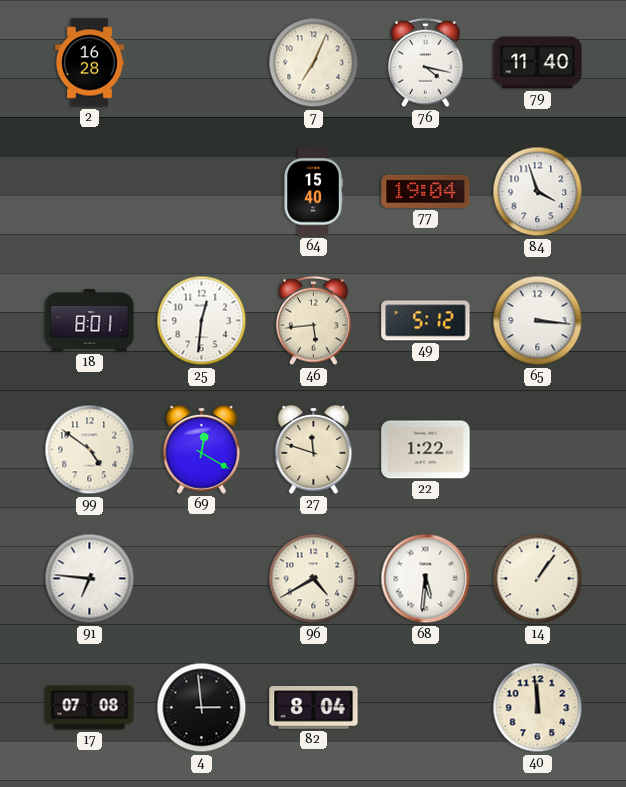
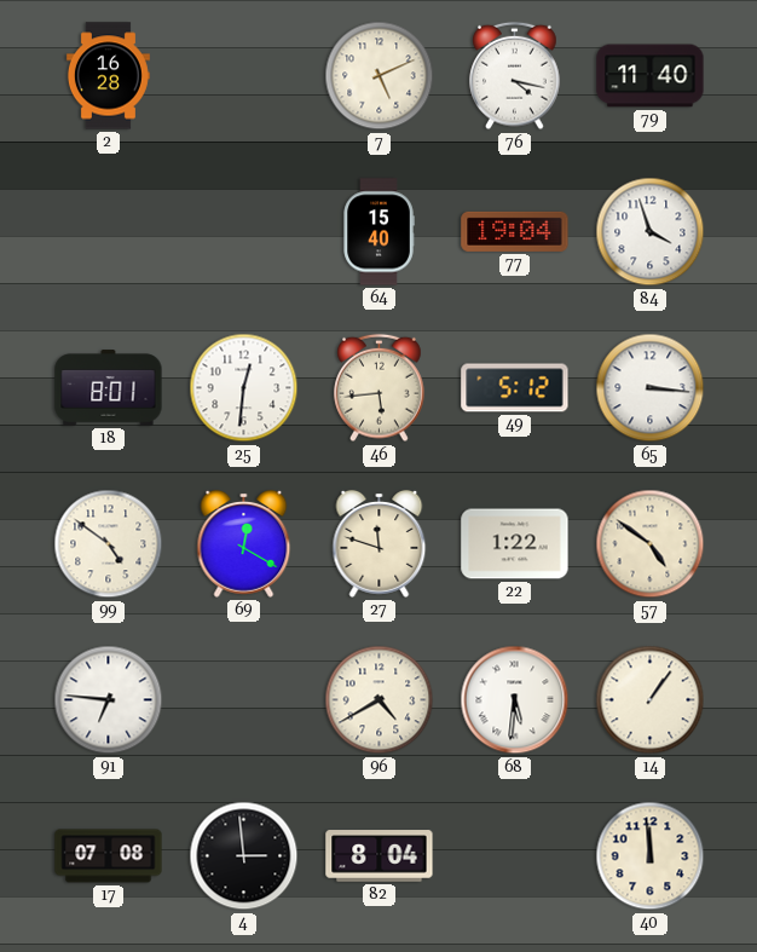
7: 7:04 -> 5:11
57: none -> 4:51
